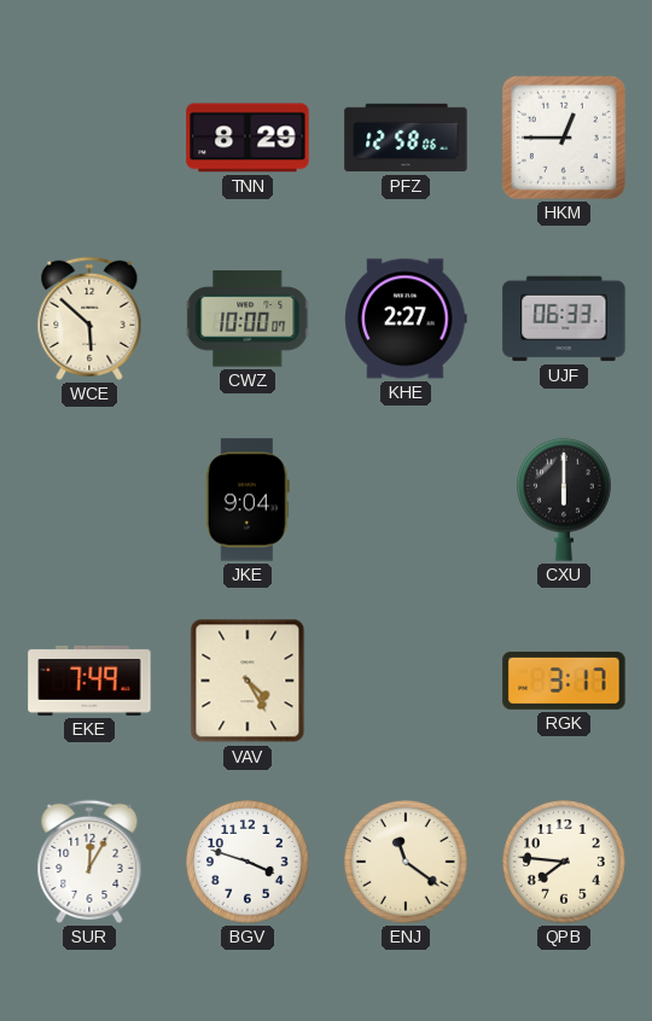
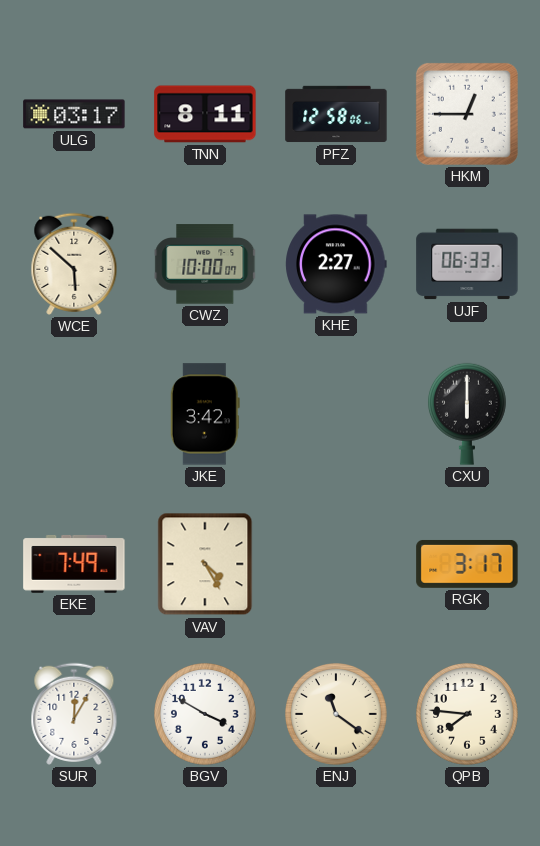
ULG: none -> 03:17
TNN: 8:29 -> 8:11
JKE: 9:04 -> 3:42
BGV: 3:48 -> 3:50
